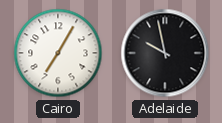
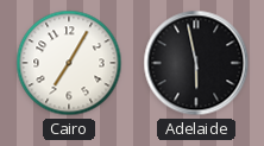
Adelaide: 9:58 -> 5:58
